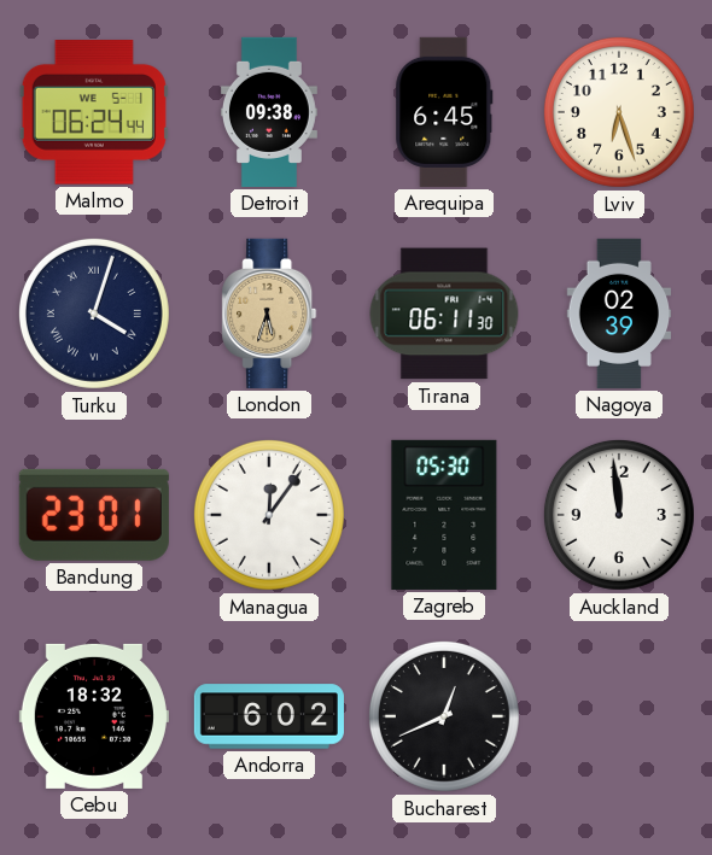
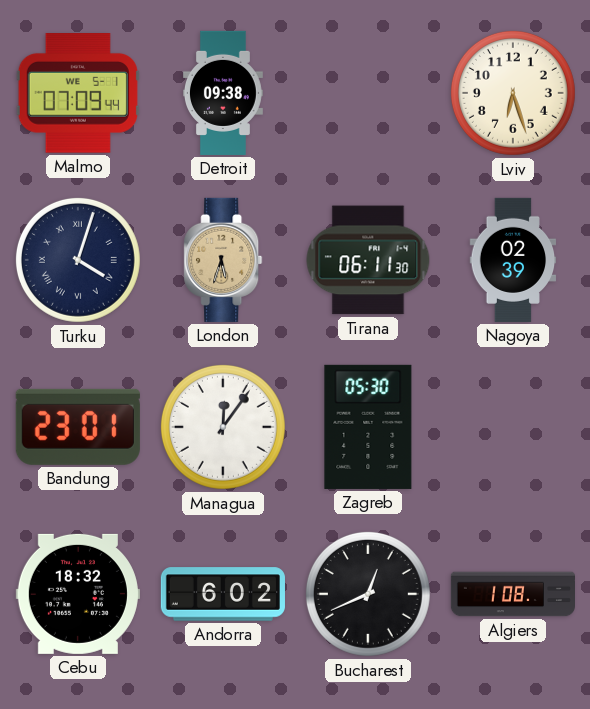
Malmo: 06:24 -> 07:09
Arequipa: 6:45 -> none
Auckland: 11:59 -> none
Algiers: none -> 1:08
